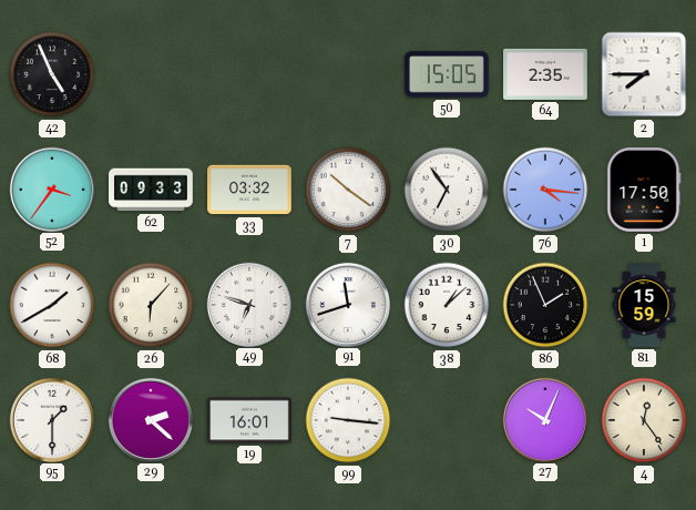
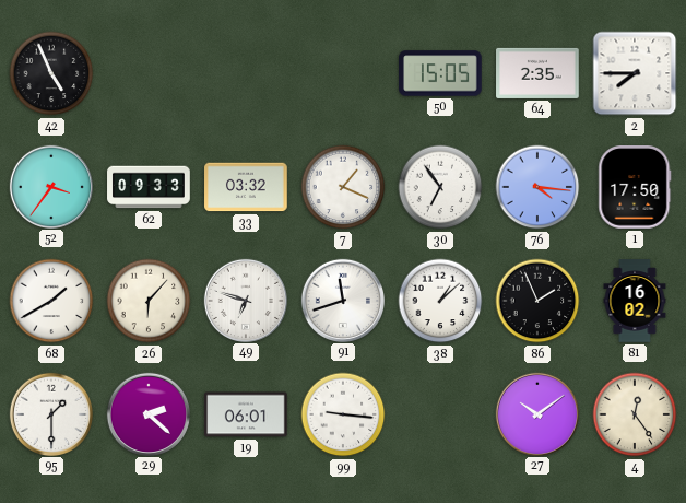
7: 10:21 -> 1:19
81: 15:59 -> 16:02
19: 16:01 -> 06:01
27: 10:04 -> 10:09
